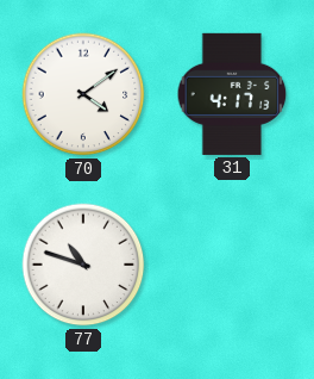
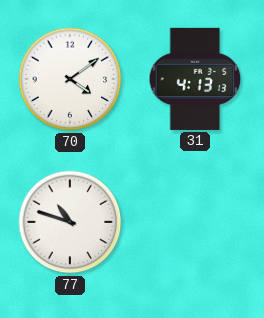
31: 4:17 -> 4:13
